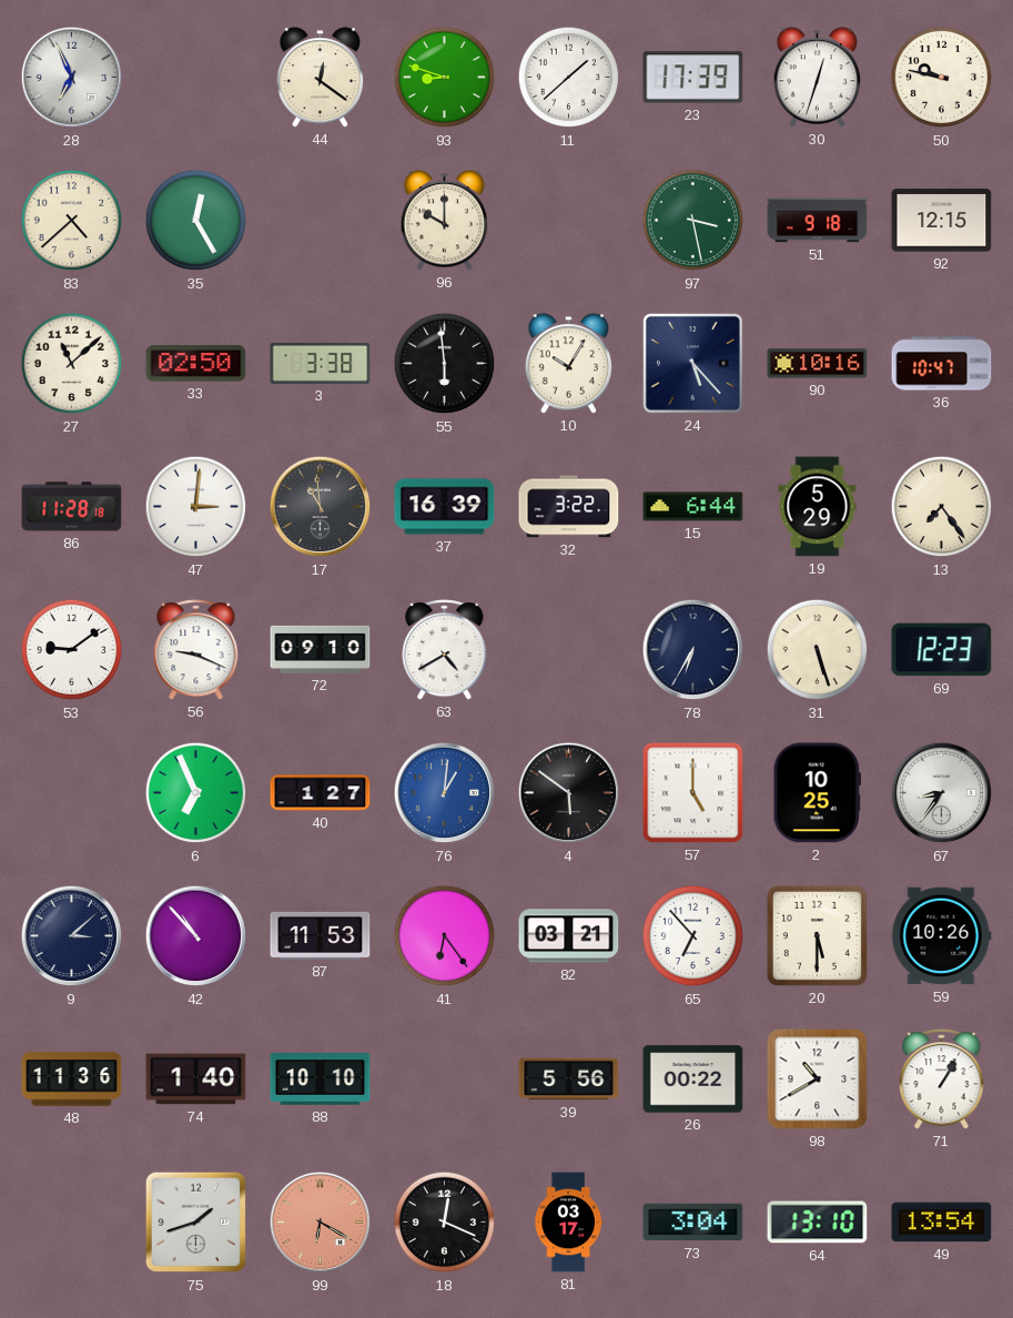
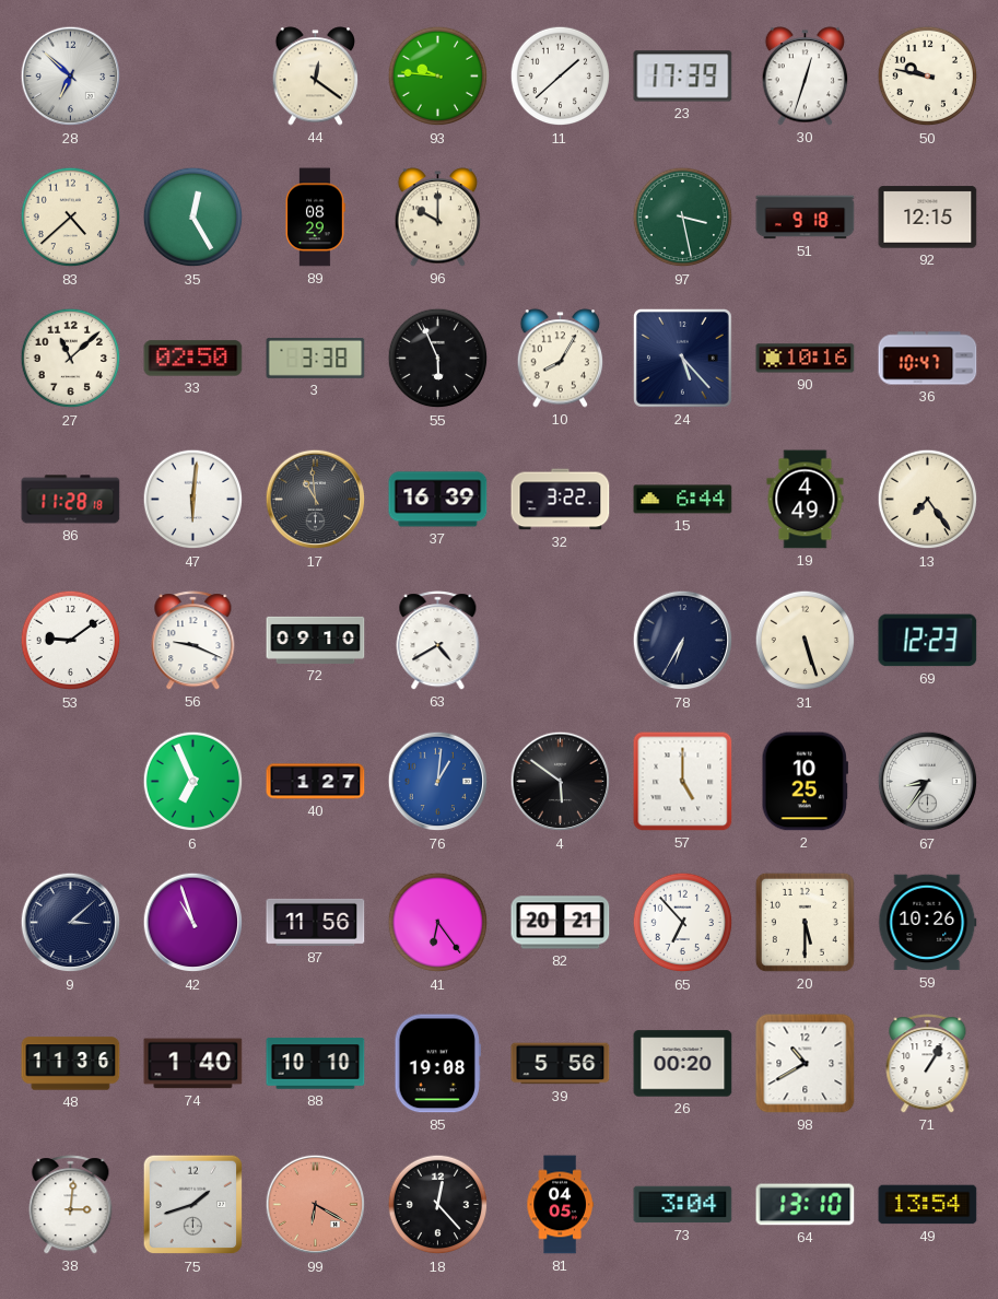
28: 6:56 -> 6:52
93: 8:48 -> 9:46
89: none -> 08:29
55: 5:59 -> 5:56
10: 10:05 -> 8:05
47: 3:01 -> 6:01
19: 5:29 -> 4:49
42: 10:53 -> 10:57
87: 11:53 -> 11:56
82: 03:21 -> 20:21
85: none -> 19:08
26: 00:22 -> 00:20
38: none -> 3:01
18: 12:19 -> 12:23
81: 03:17 -> 04:05
